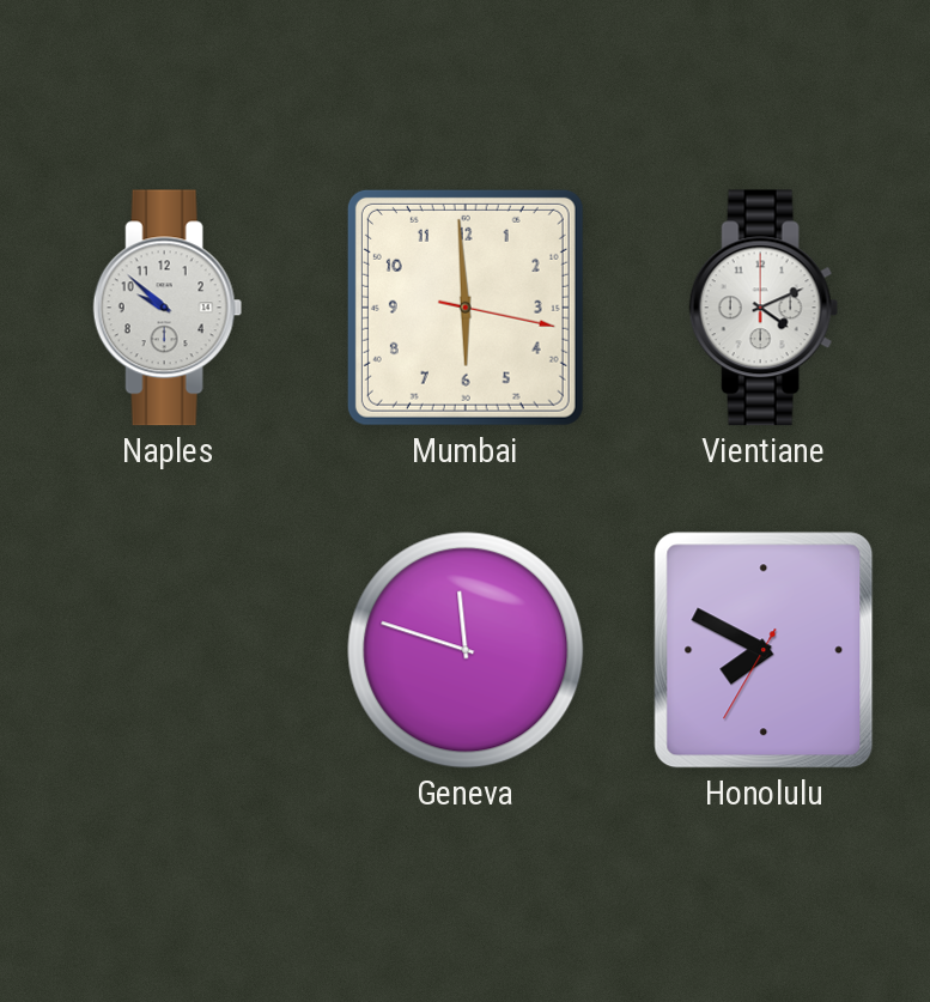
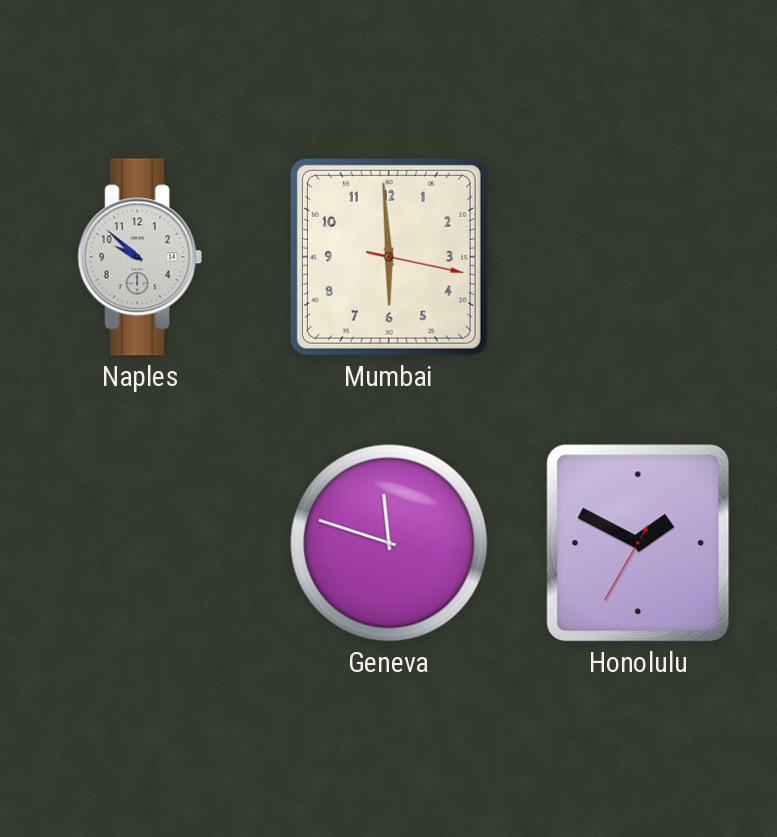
Vientiane: 4:11 -> none
Honolulu: 7:49 -> 1:49
